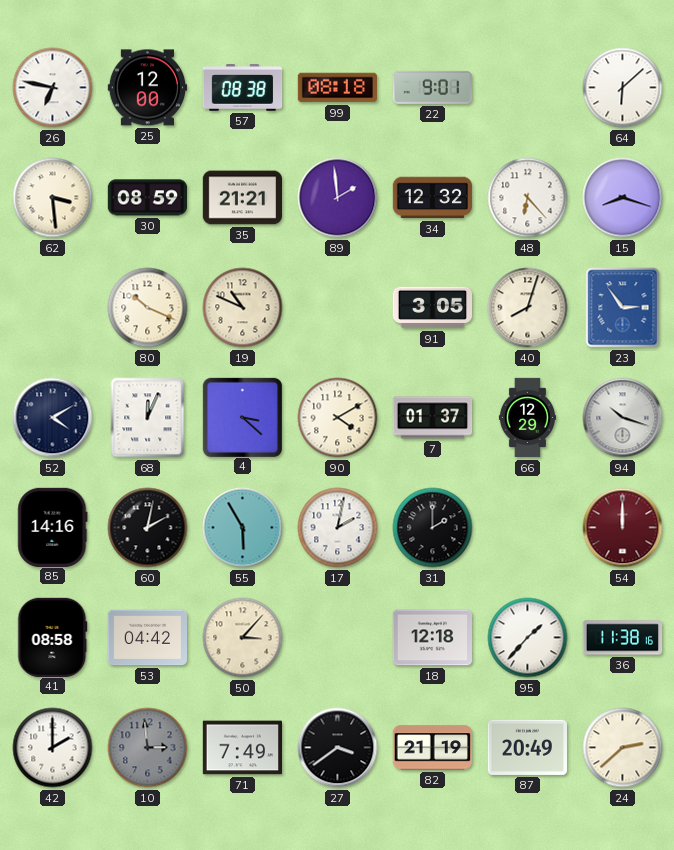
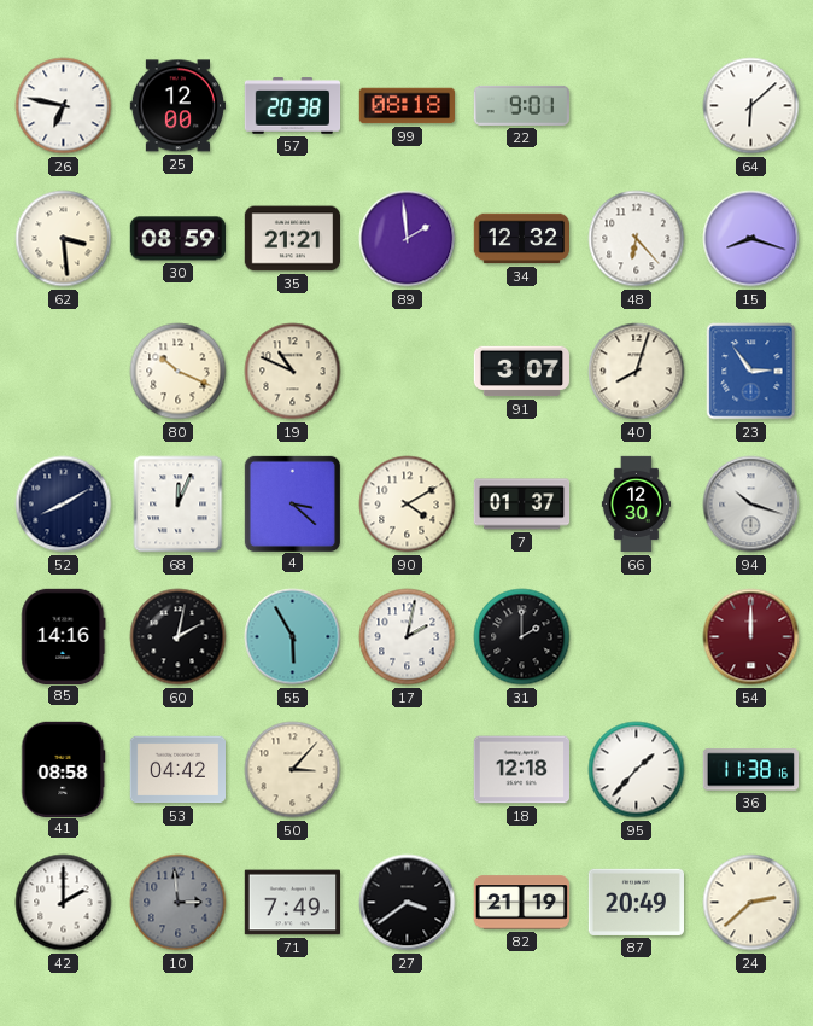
57: 08:38 -> 20:38
91: 3:05 -> 3:07
52: 4:10 -> 8:10
66: 12:29 -> 12:30
